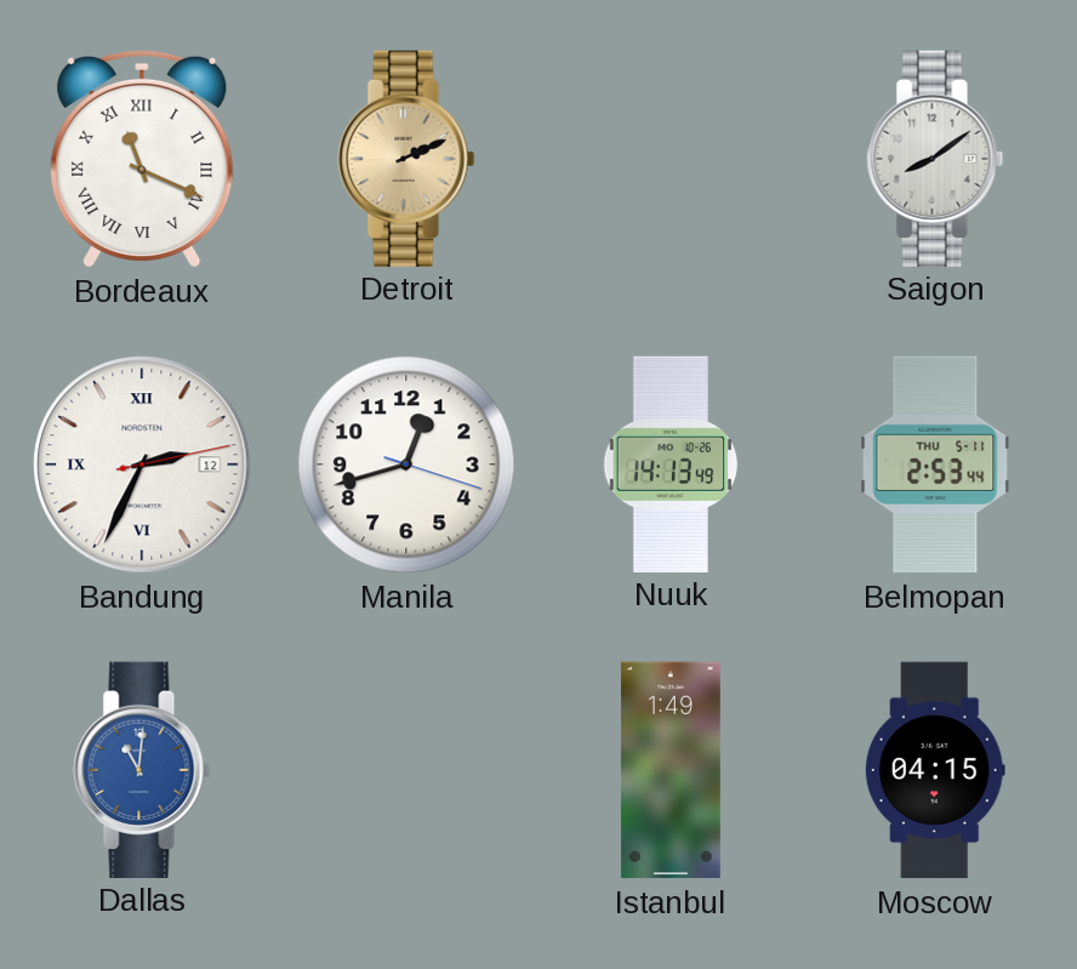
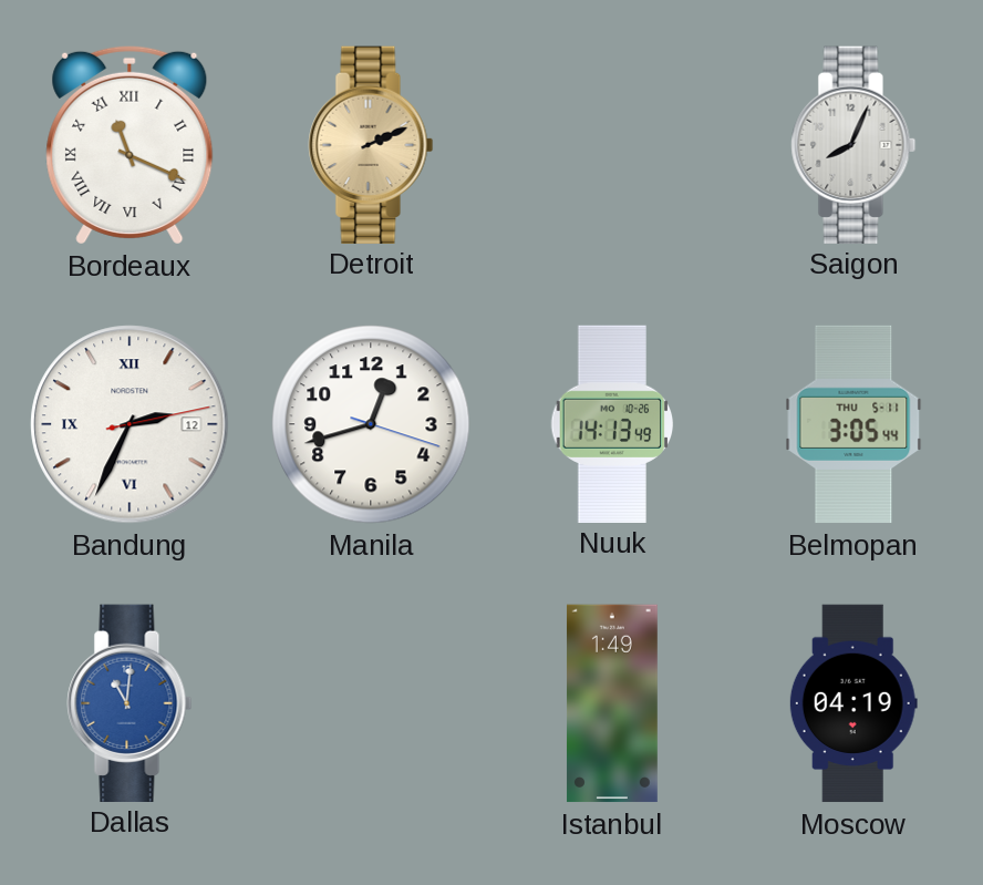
Saigon: 8:09 -> 8:04
Belmopan: 2:53 -> 3:05
Moscow: 04:15 -> 04:19
